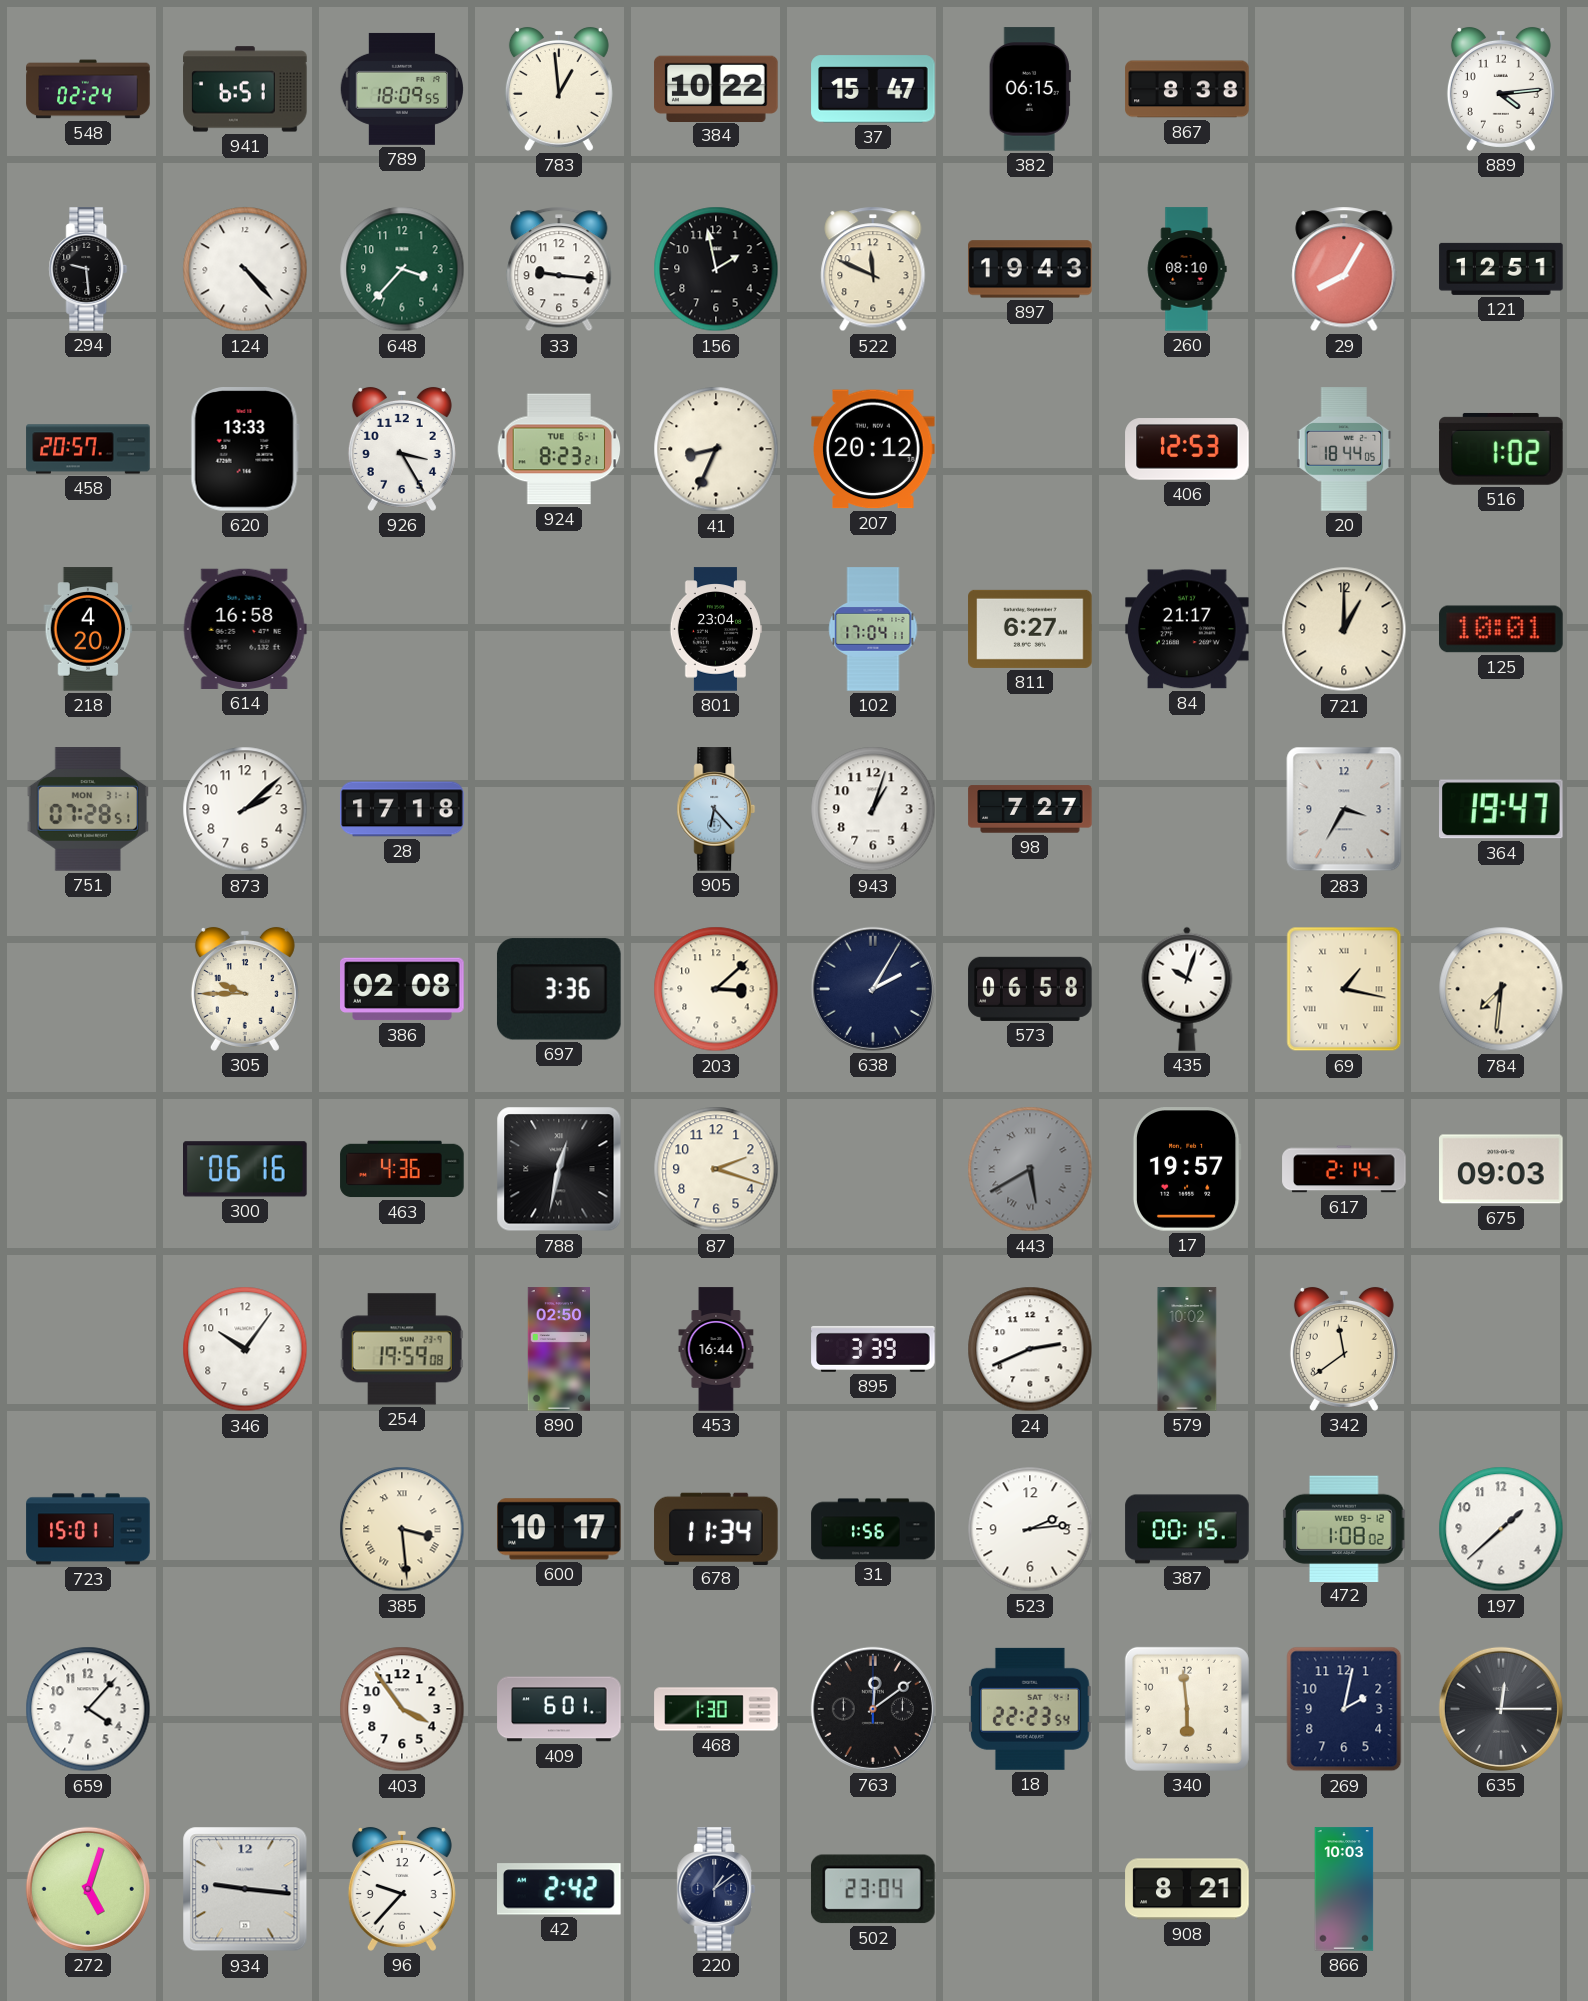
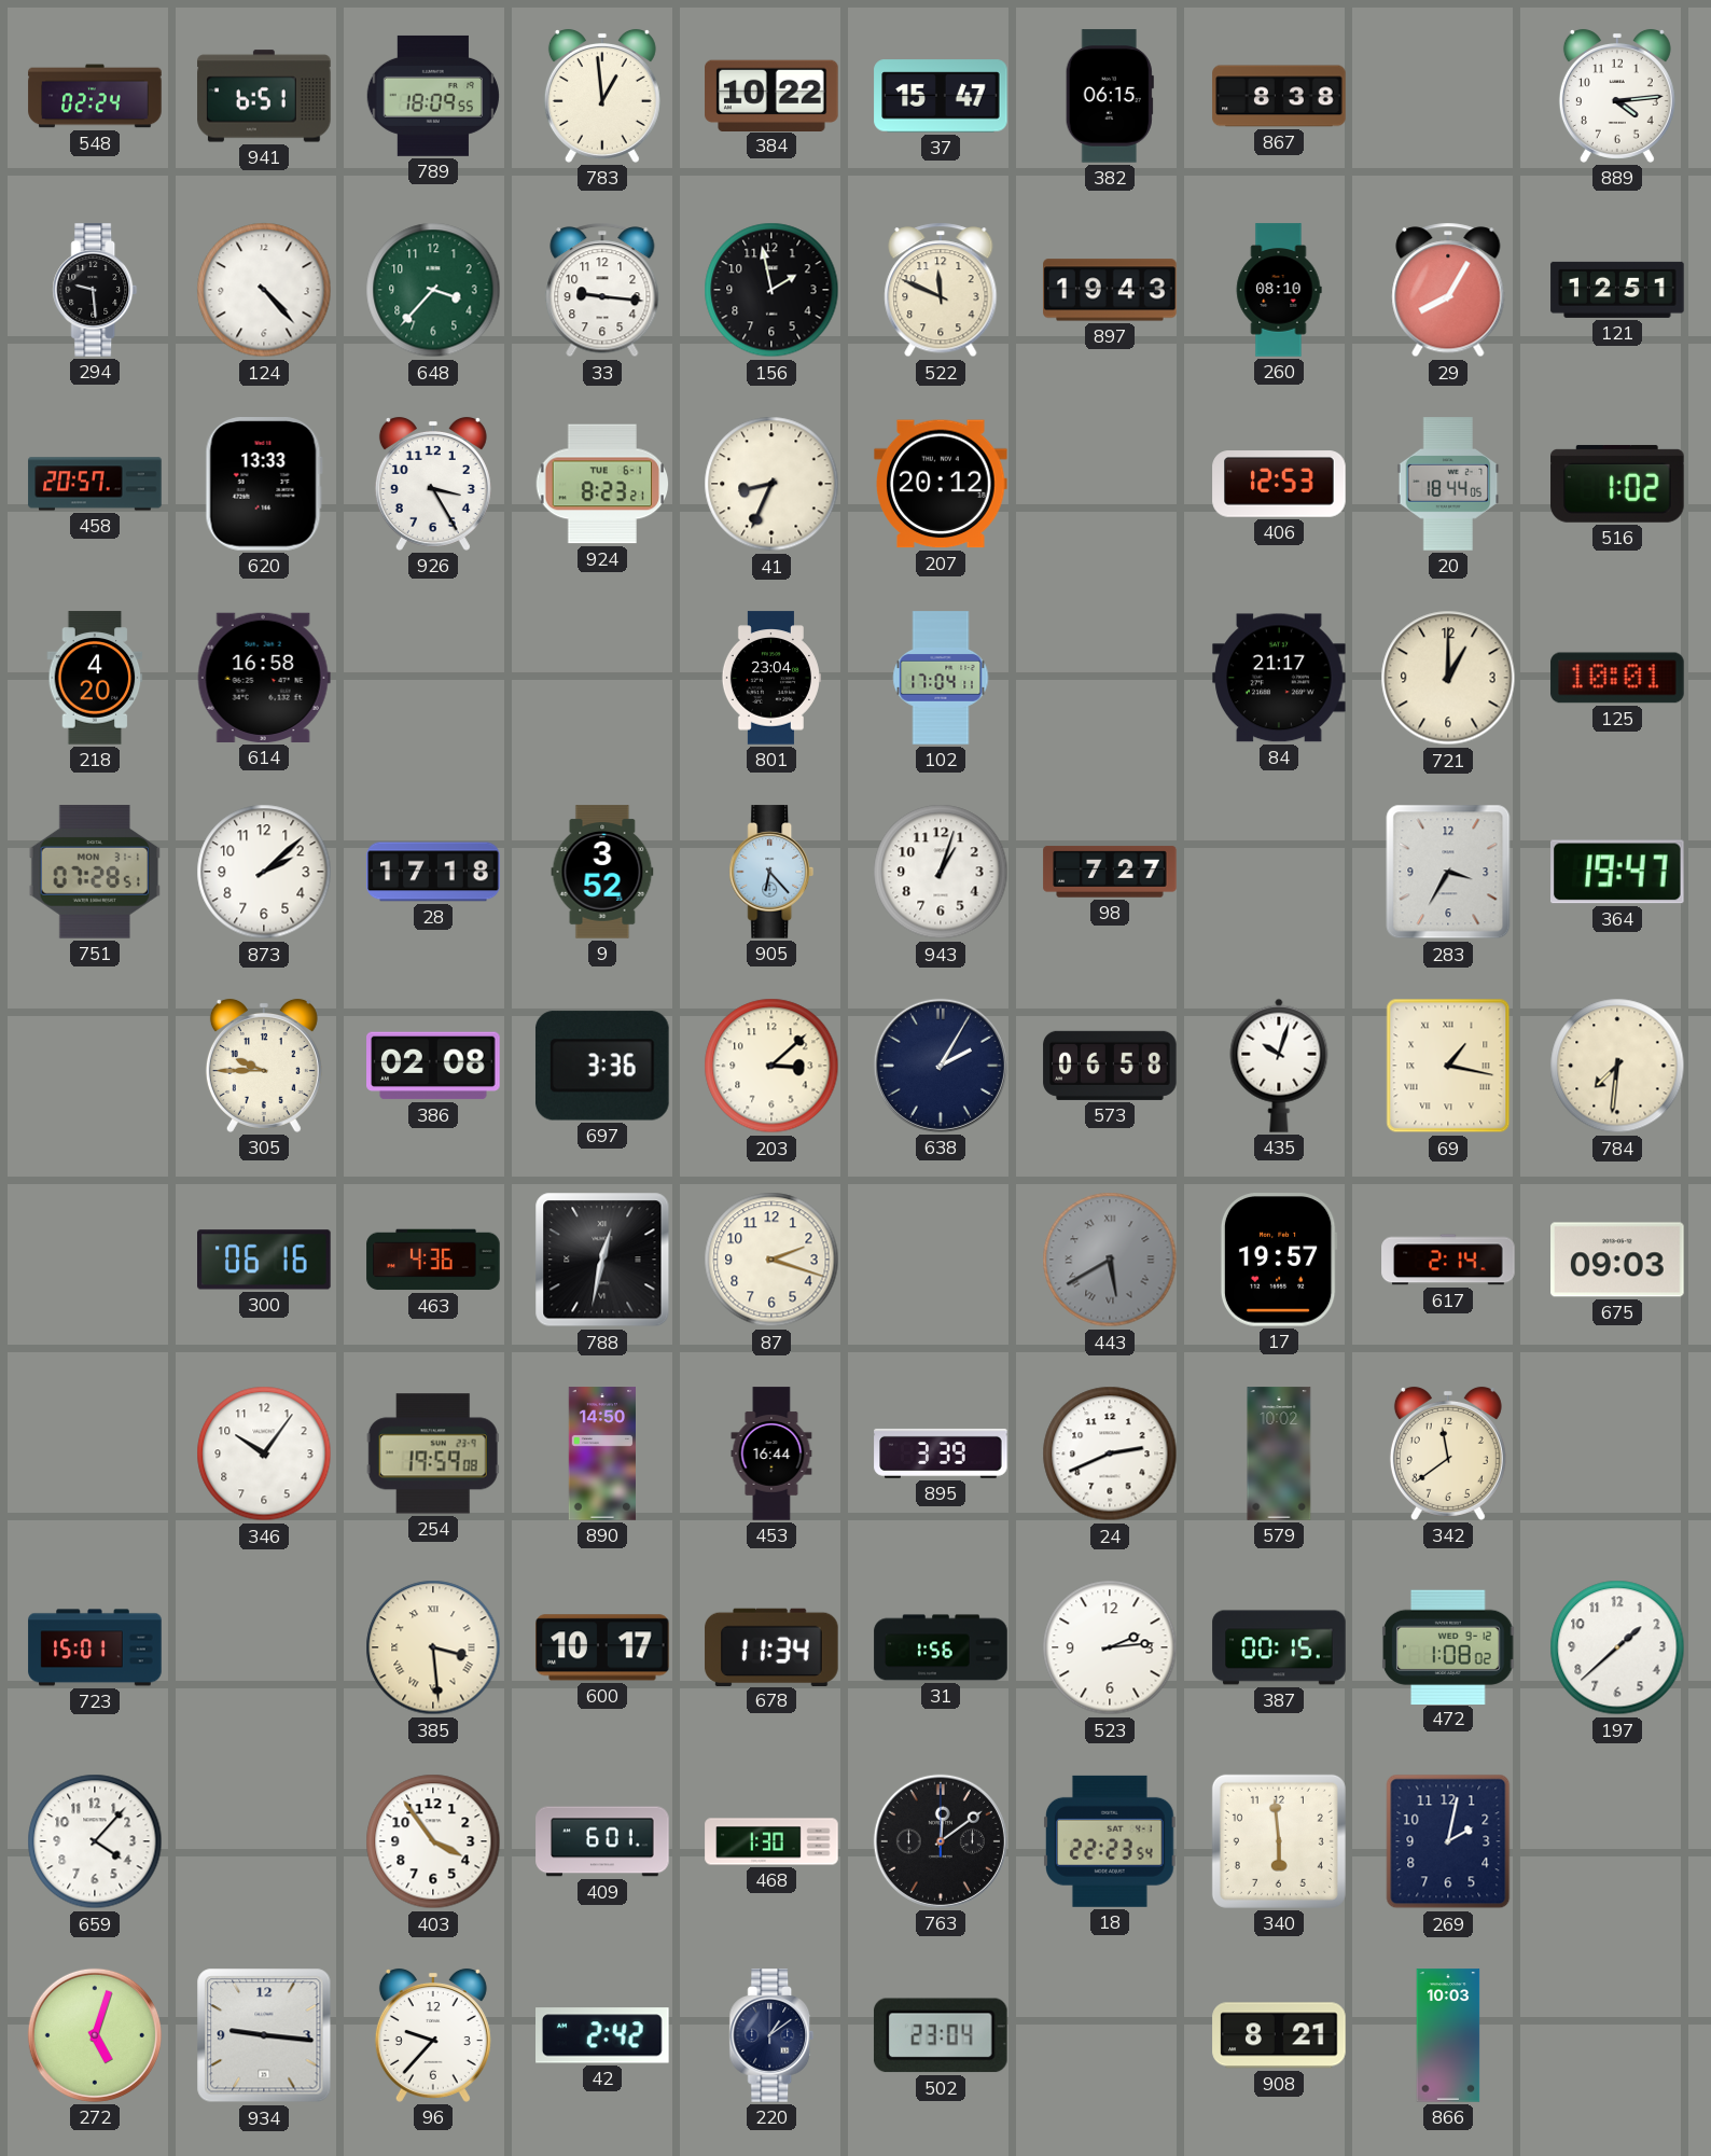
811: 6:27 -> none
9: none -> 3:52
890: 02:50 -> 14:50
635: 12:15 -> none
